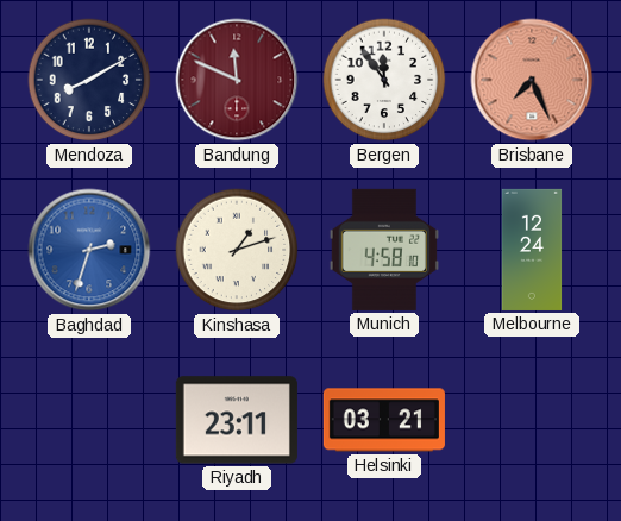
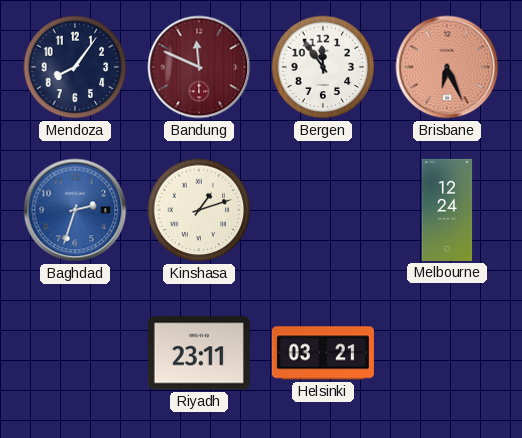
Mendoza: 8:10 -> 8:06
Brisbane: 7:26 -> 6:26
Munich: 4:58 -> none
